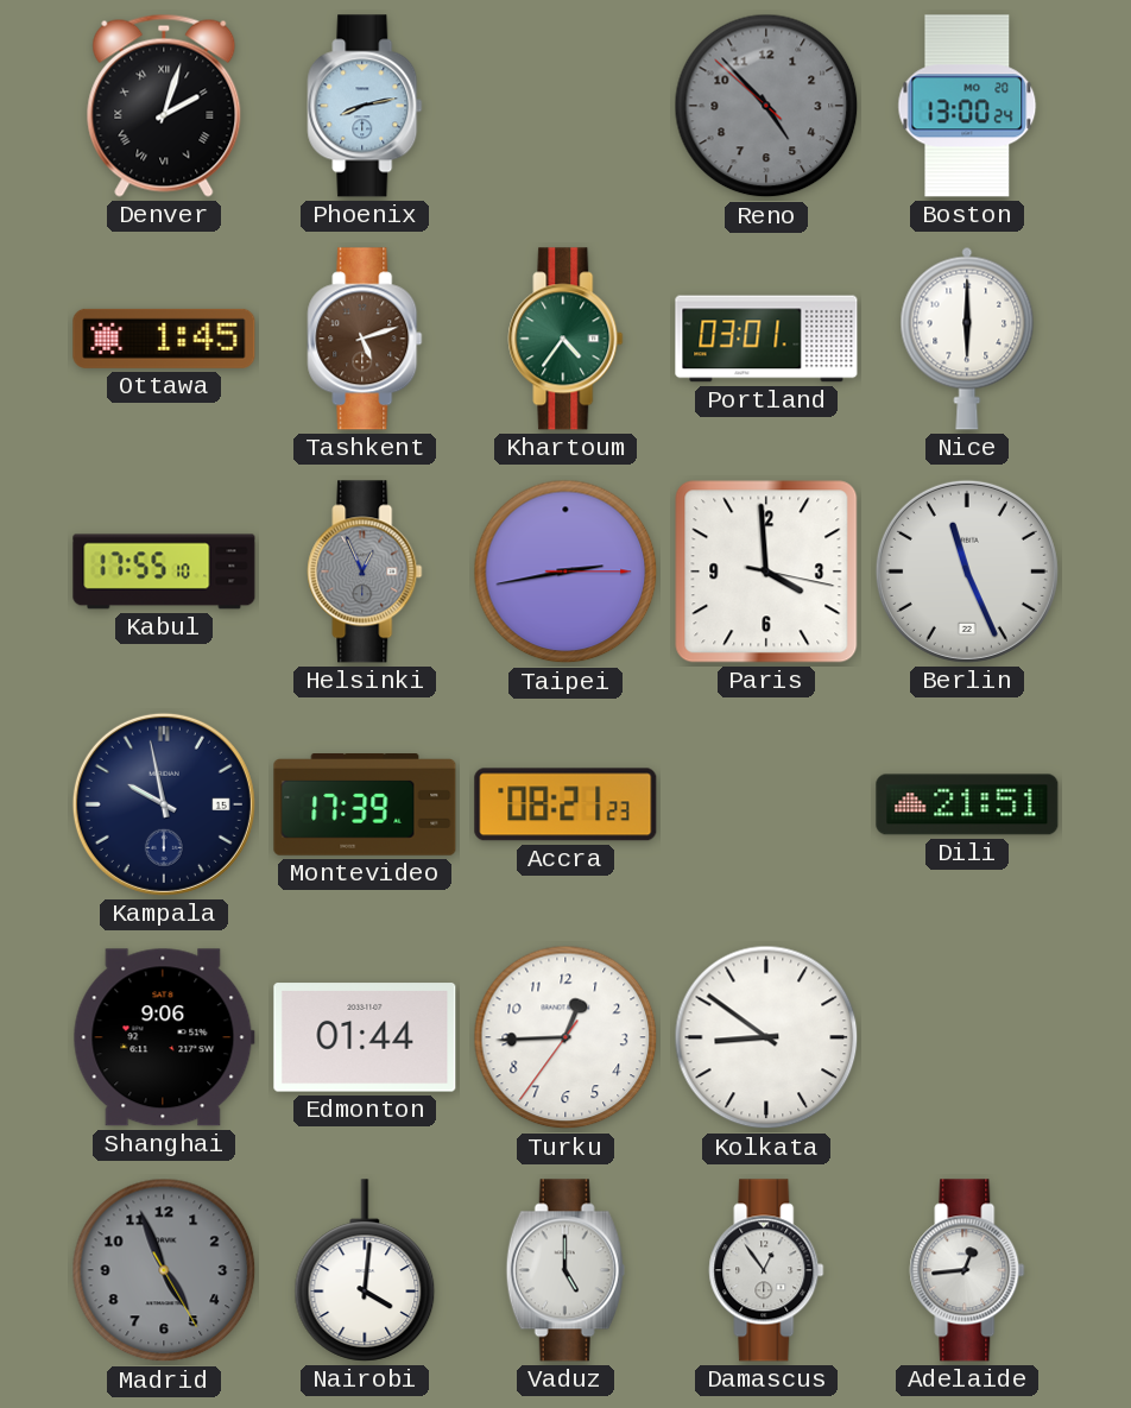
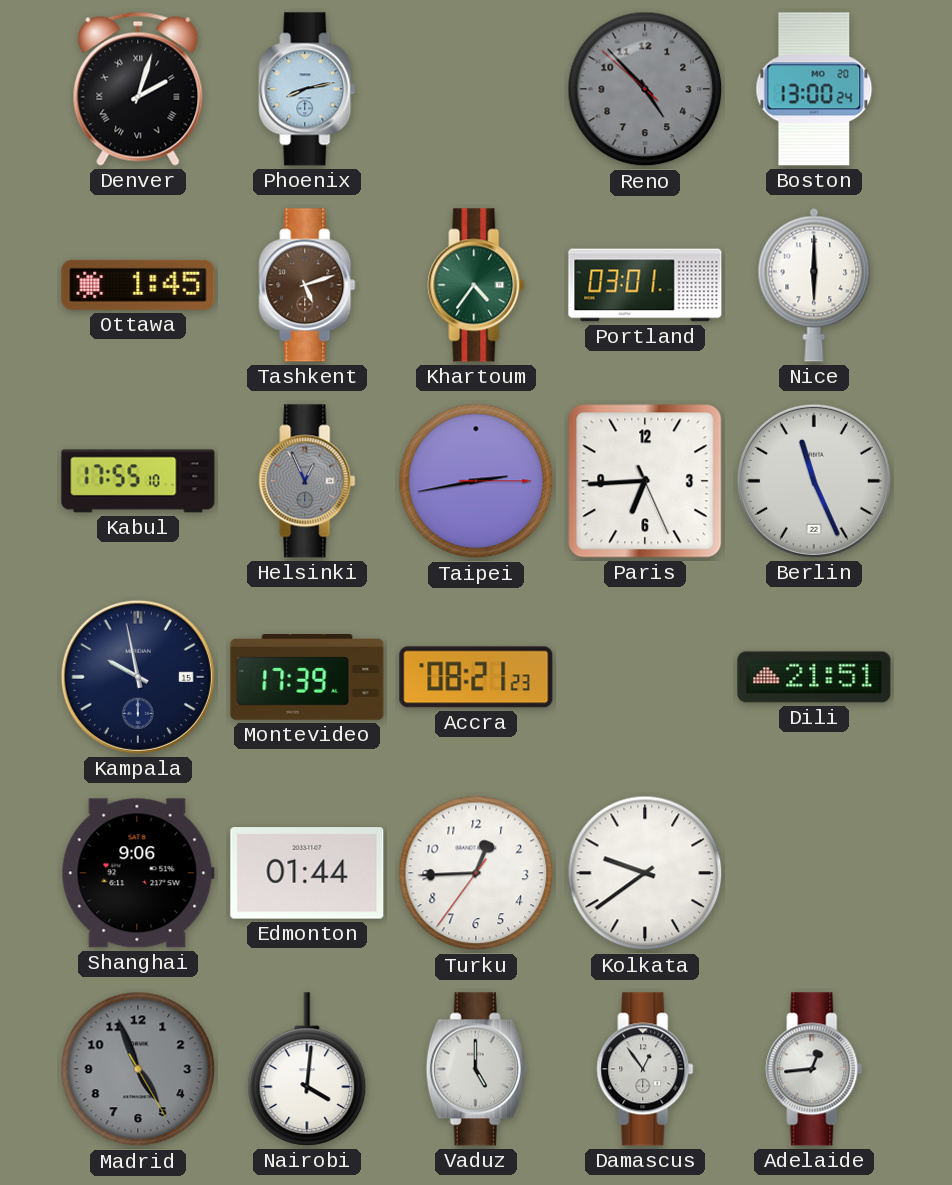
Paris: 3:59 -> 6:44
Kolkata: 8:51 -> 9:39
